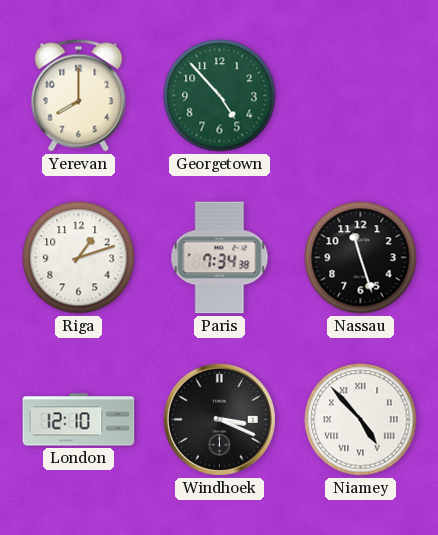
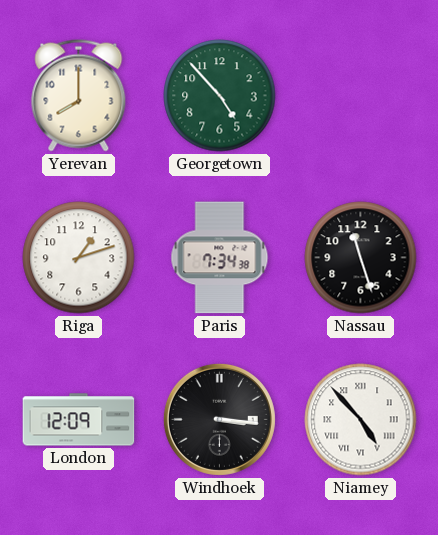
London: 12:10 -> 12:09
Windhoek: 3:19 -> 3:16
